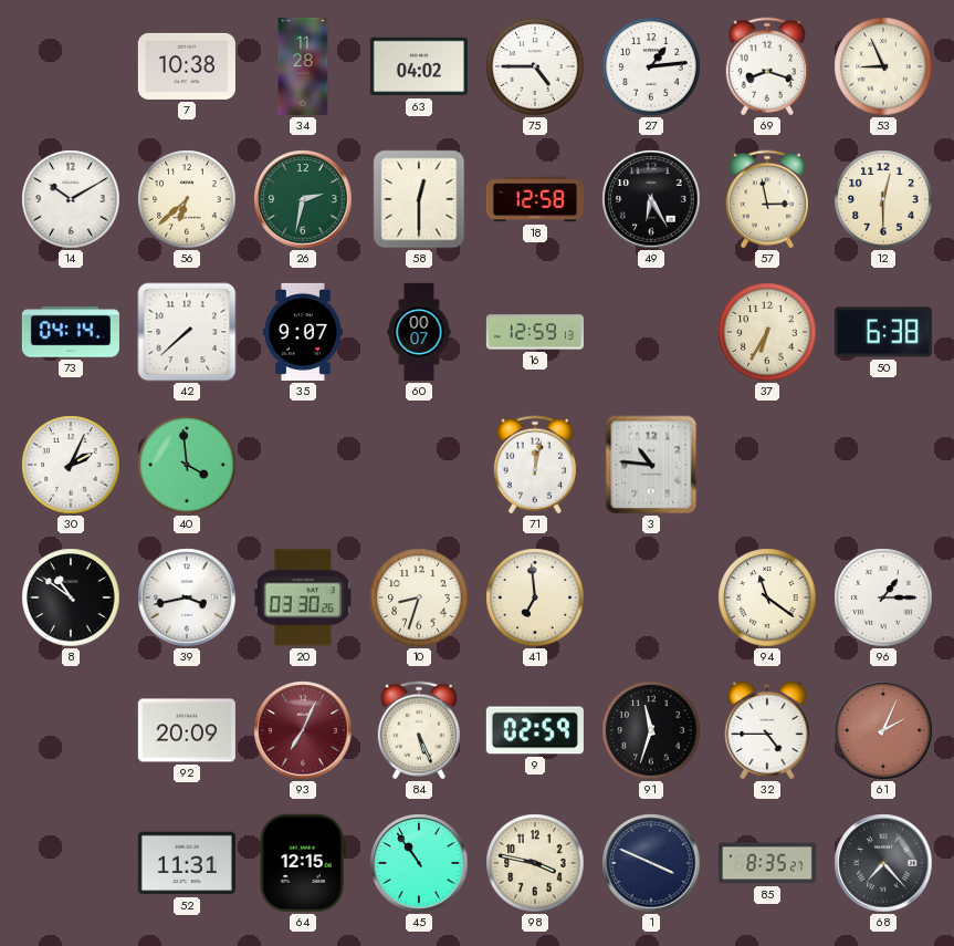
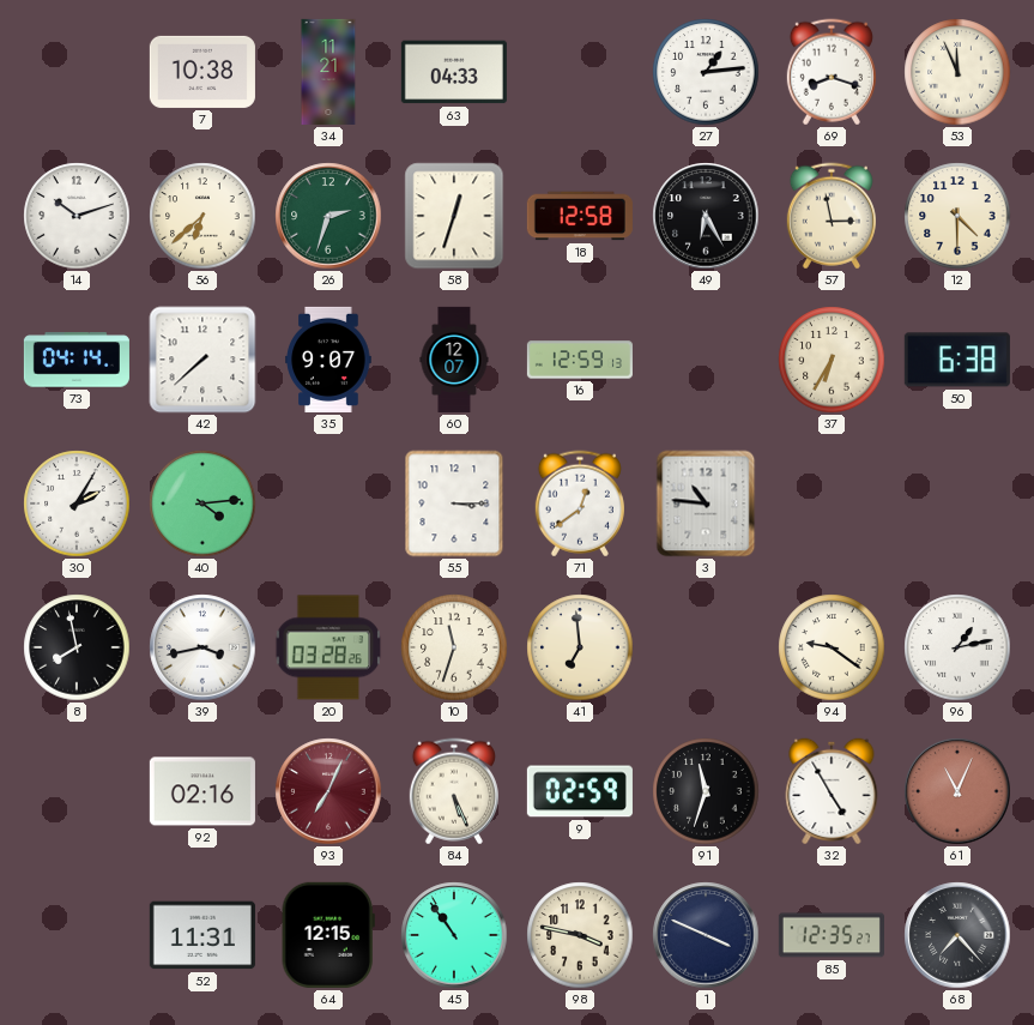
34: 11:28 -> 11:21
63: 04:02 -> 04:33
75: 4:45 -> none
53: 8:56 -> 11:56
14: 10:10 -> 10:12
26: 2:32 -> 2:33
58: 12:30 -> 12:33
12: 12:30 -> 4:30
60: 00:07 -> 12:07
30: 2:04 -> 2:05
40: 3:59 -> 4:14
55: none -> 3:15
71: 12:02 -> 12:39
8: 10:51 -> 7:58
20: 03:30 -> 03:28
10: 8:33 -> 11:33
94: 11:21 -> 9:21
96: 1:15 -> 1:13
92: 20:09 -> 02:16
32: 4:45 -> 4:55
61: 2:04 -> 11:04
85: 8:35 -> 12:35
